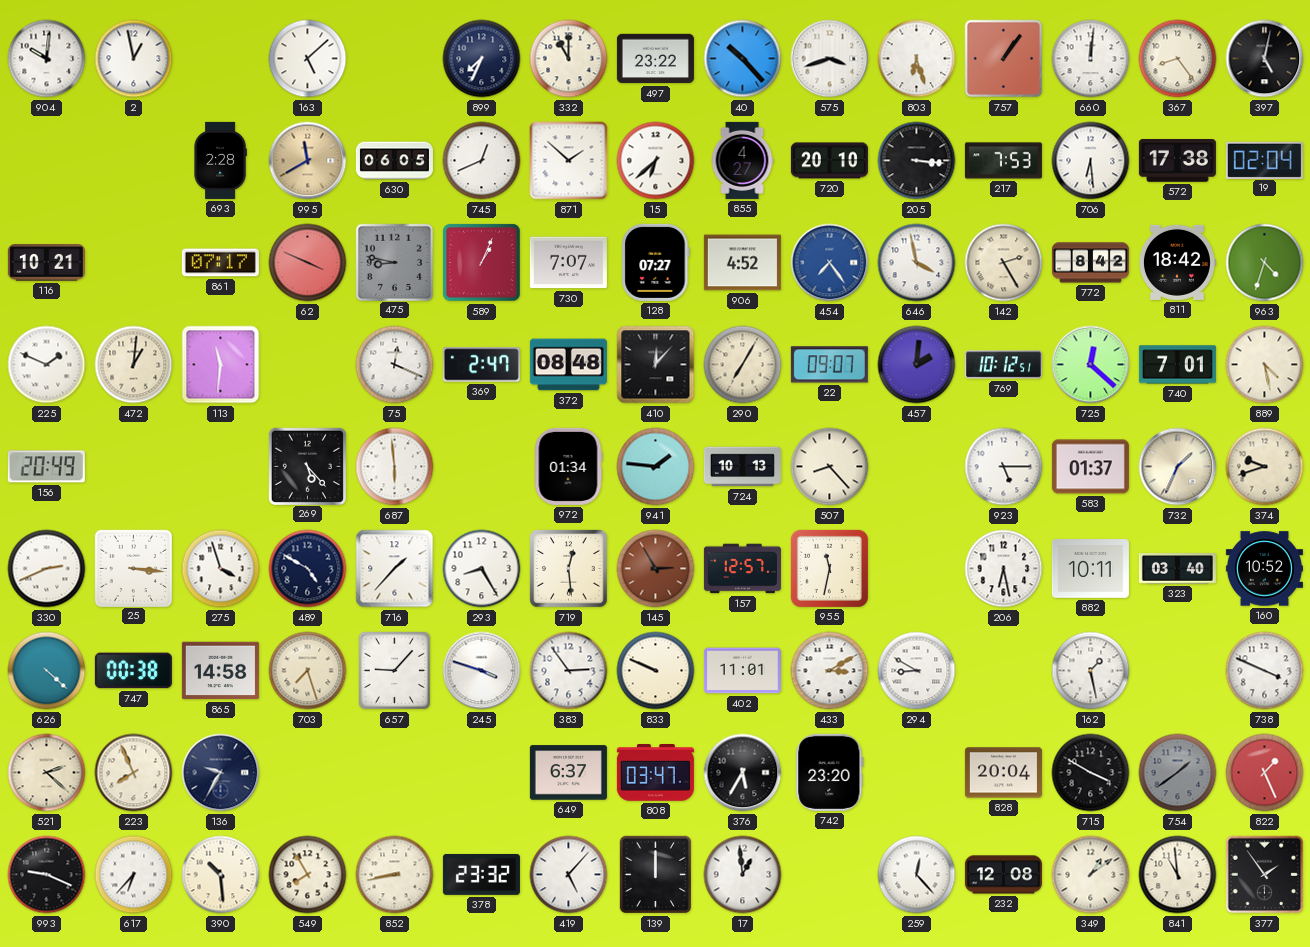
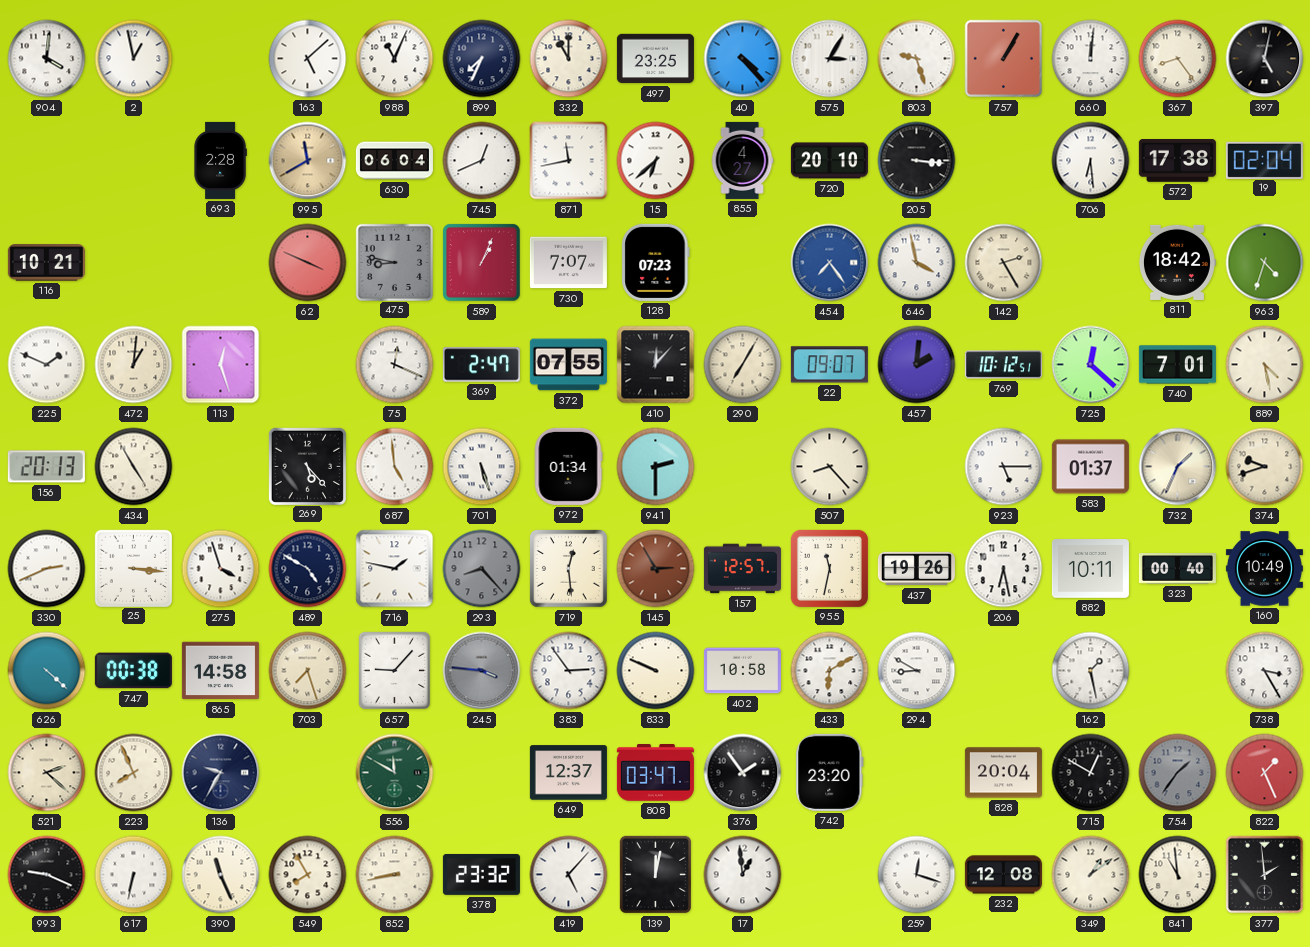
904: 10:01 -> 4:01
988: none -> 11:04
497: 23:22 -> 23:25
40: 10:23 -> 4:23
575: 3:42 -> 3:05
803: 6:27 -> 9:27
757: 1:06 -> 1:05
630: 06:05 -> 06:04
871: 1:52 -> 11:43
217: 7:53 -> none
861: 07:17 -> none
128: 07:27 -> 07:23
906: 4:52 -> none
772: 8:42 -> none
113: 11:31 -> 12:27
372: 08:48 -> 07:55
156: 20:49 -> 20:13
434: none -> 4:55
687: 5:59 -> 4:59
701: none -> 5:27
941: 1:46 -> 2:30
724: 10:13 -> none
716: 1:37 -> 1:47
293: 8:25 -> 8:23
293 dial: white -> grey
437: none -> 19:26
323: 03:40 -> 00:40
160: 10:52 -> 10:49
245: 3:48 -> 3:46
245 dial: white -> grey
402: 11:01 -> 10:58
433: 3:10 -> 6:10
738: 3:49 -> 3:25
556: none -> 11:50
649: 6:37 -> 12:37
376: 5:35 -> 1:54
715: 3:50 -> 12:50
754: 1:39 -> 1:36
617: 6:37 -> 6:32
390: 10:29 -> 11:26
139: 12:00 -> 12:02
259: 12:23 -> 12:18
377: 1:54 -> 1:59
